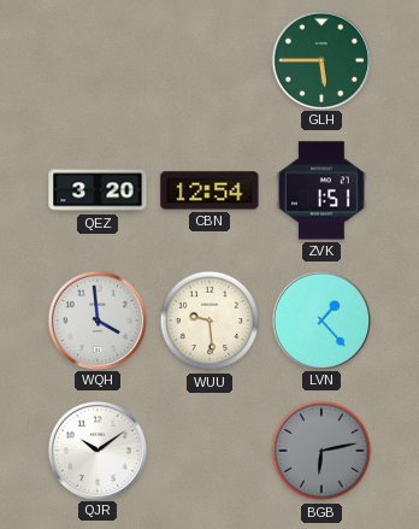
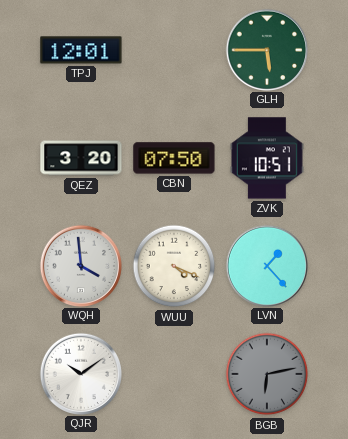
TPJ: none -> 12:01
CBN: 12:54 -> 07:50
ZVK: 1:51 -> 10:51
WUU: 9:29 -> 4:19
